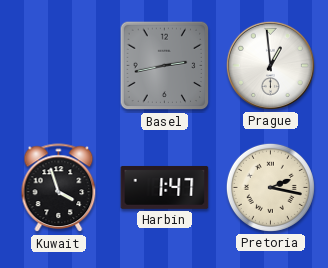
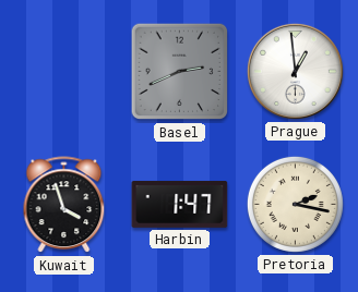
Basel: 2:43 -> 2:41
